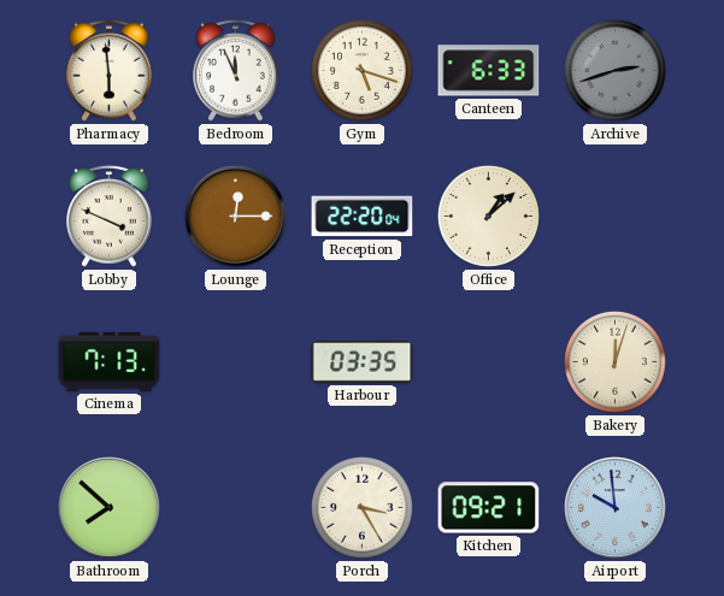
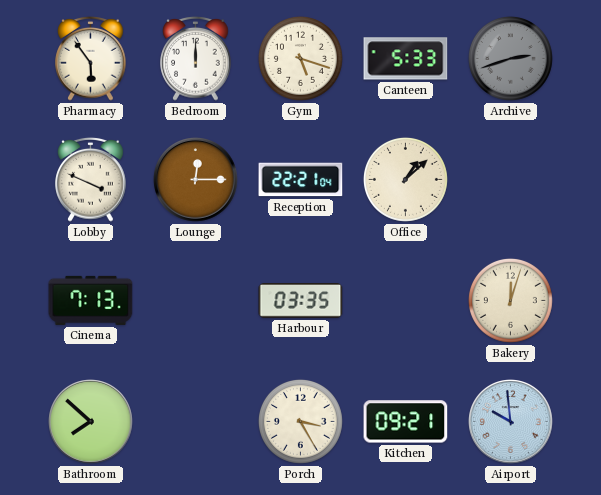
Pharmacy: 5:59 -> 5:54
Bedroom: 11:56 -> 12:00
Canteen: 6:33 -> 5:33
Reception: 22:20 -> 22:21
